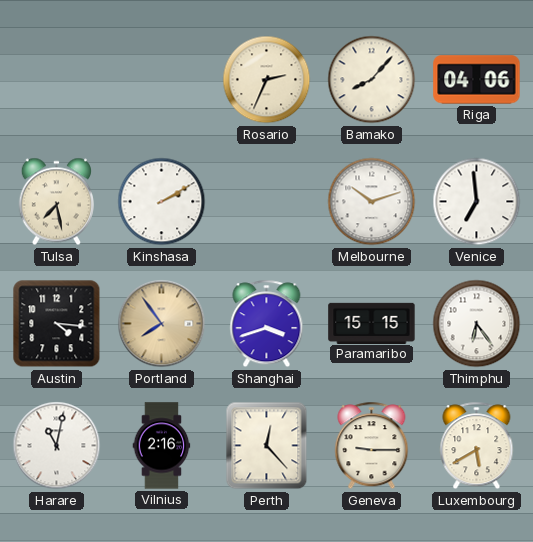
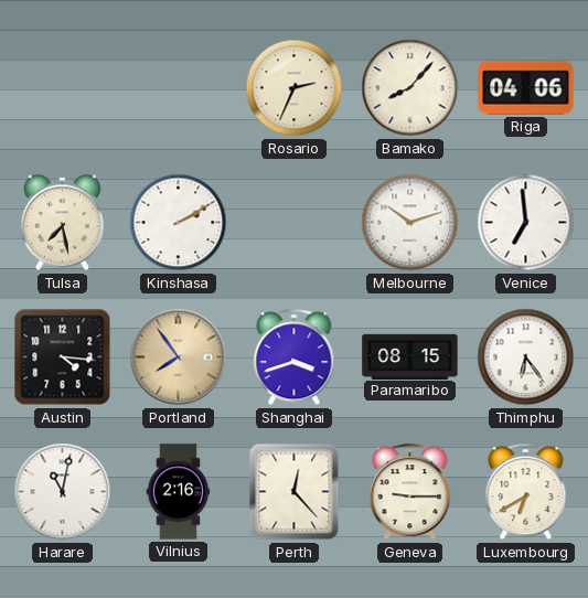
Paramaribo: 15:15 -> 08:15
Luxembourg: 5:40 -> 6:40
